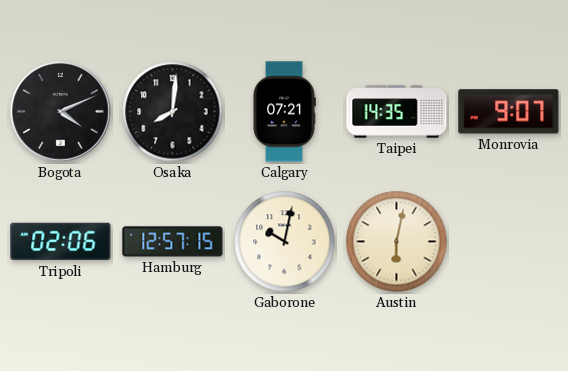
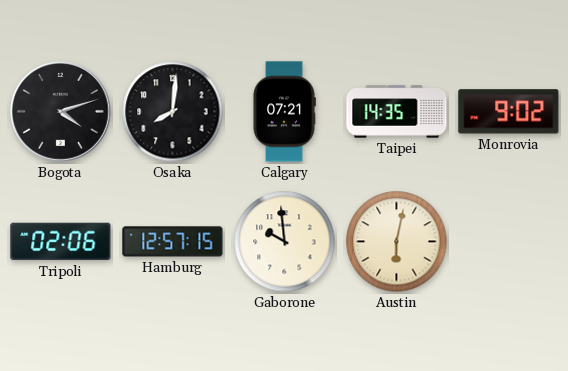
Bogota: 4:11 -> 4:12
Monrovia: 9:07 -> 9:02
Gaborone: 10:02 -> 9:59
